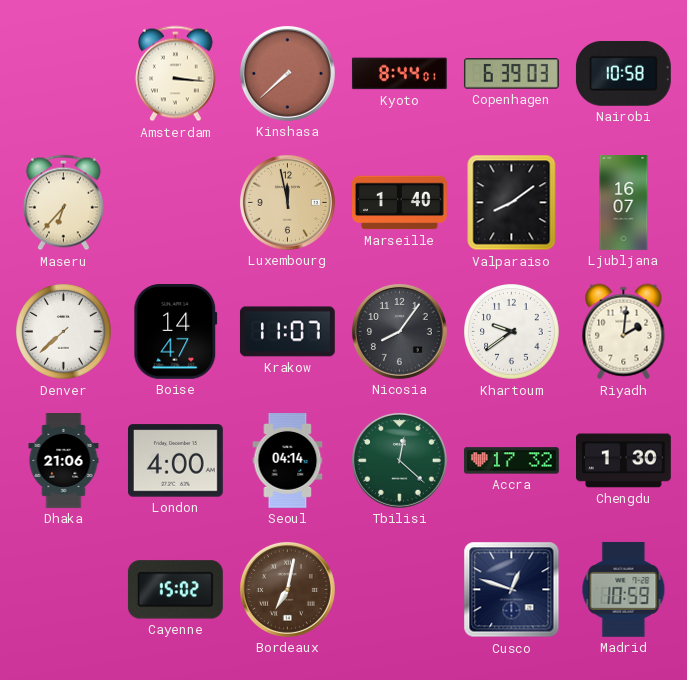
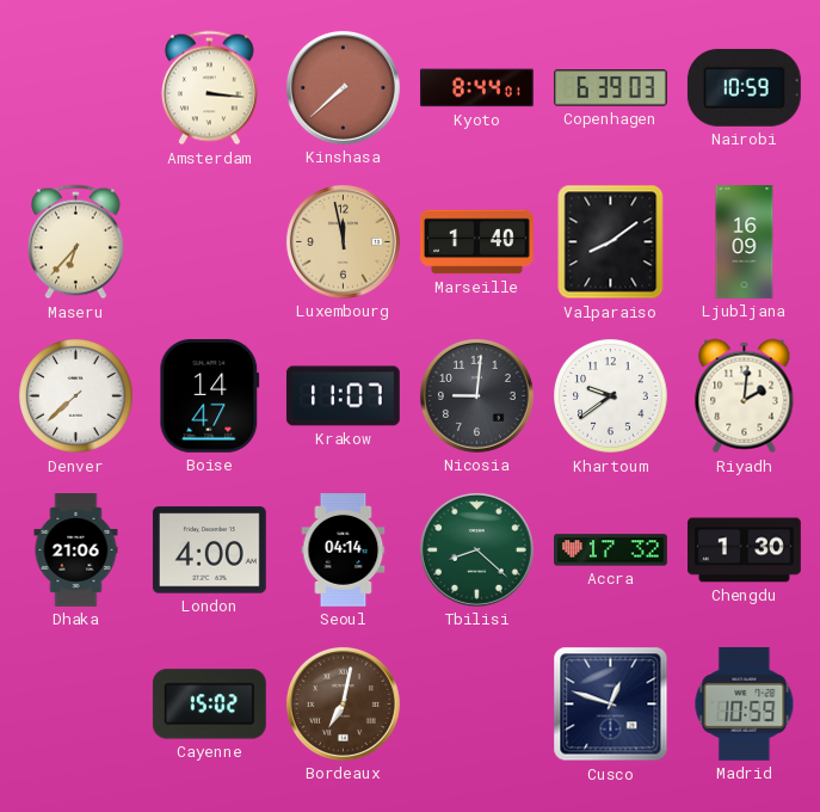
Nairobi: 10:58 -> 10:59
Ljubljana: 16:07 -> 16:09
Nicosia: 8:06 -> 9:01
Tbilisi: 12:22 -> 8:22
